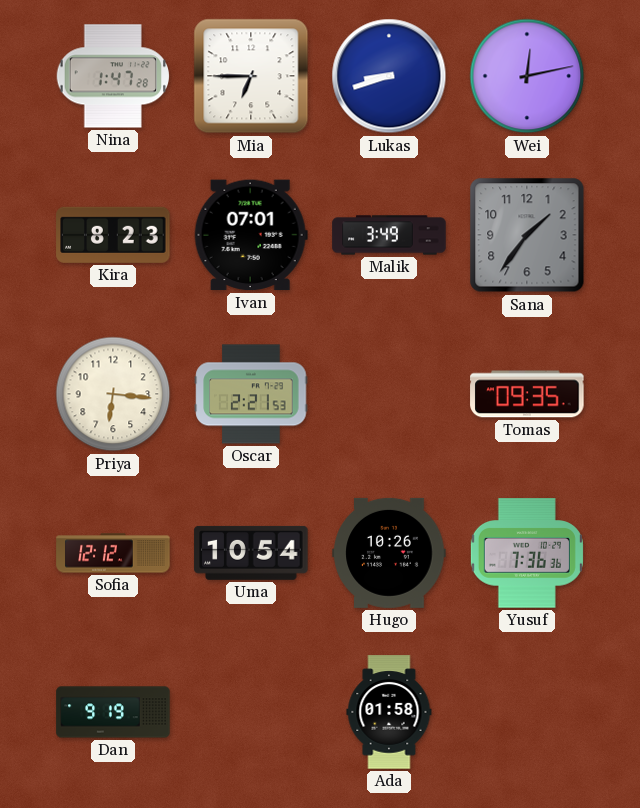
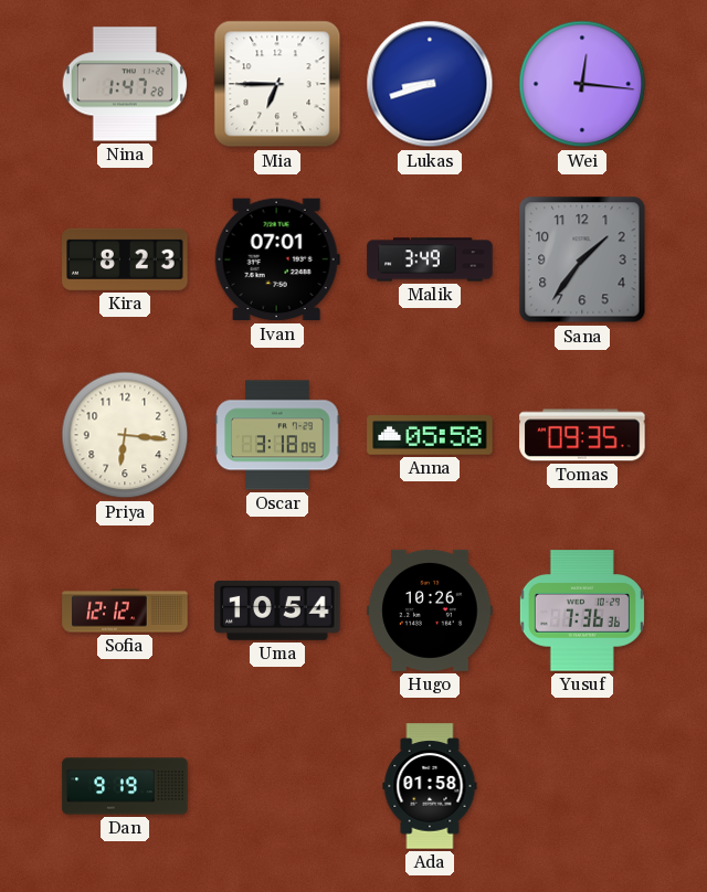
Wei: 12:13 -> 12:16
Oscar: 2:21 -> 3:18
Anna: none -> 05:58
